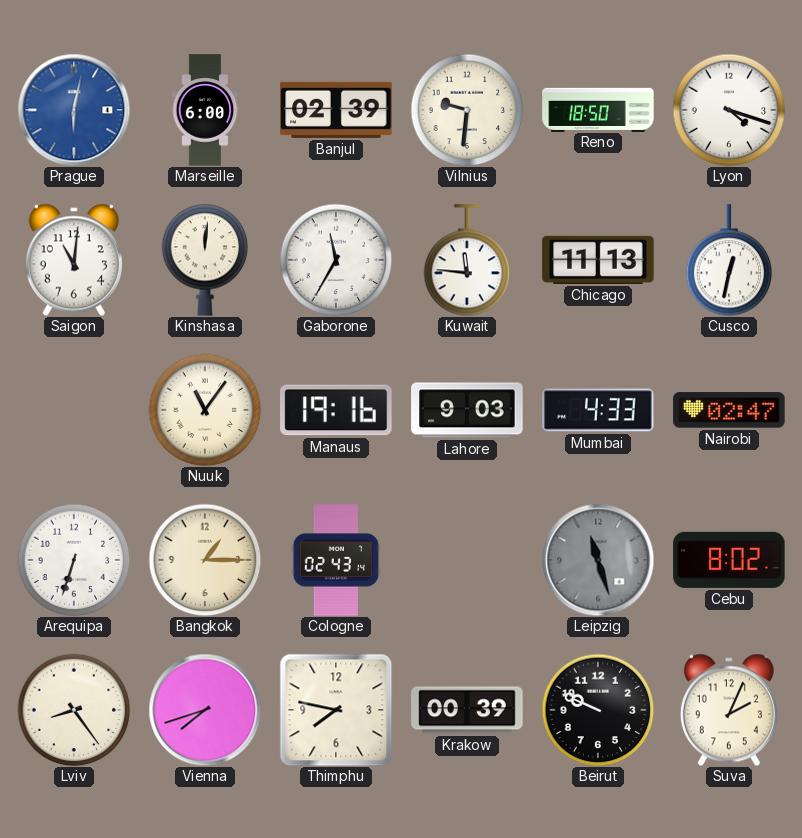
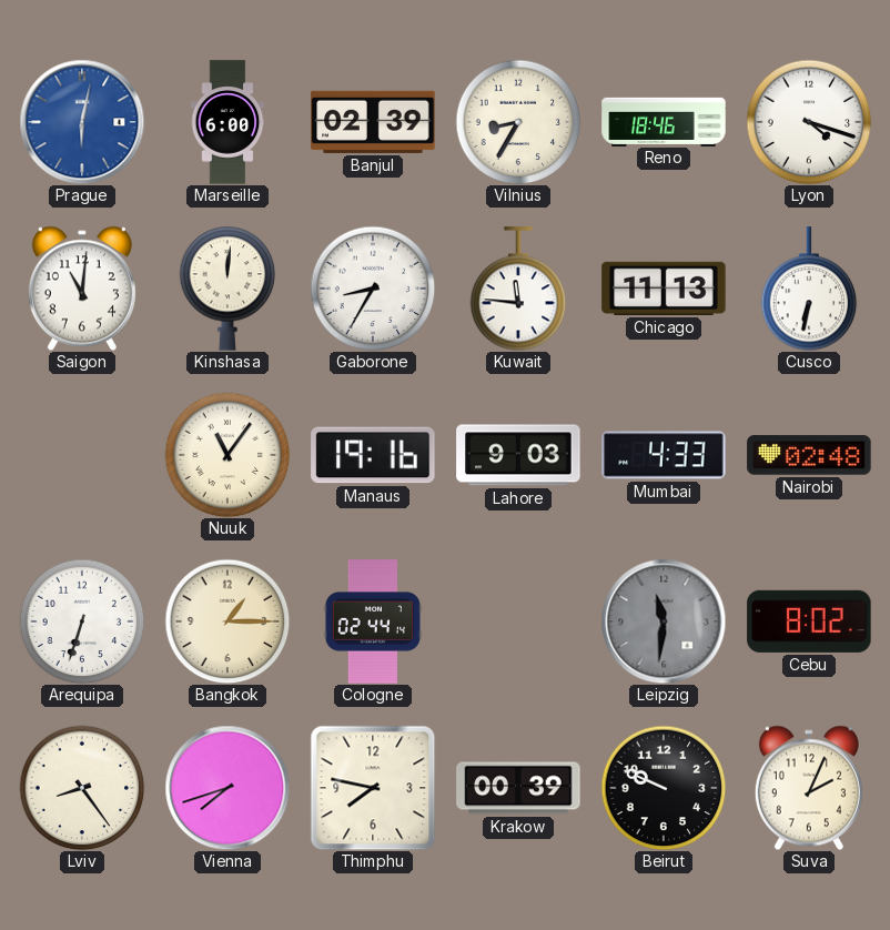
Vilnius: 9:31 -> 8:35
Reno: 18:50 -> 18:46
Gaborone: 11:35 -> 8:35
Cusco: 12:32 -> 6:32
Nairobi: 02:47 -> 02:48
Cologne: 02:43 -> 02:44
Leipzig: 11:27 -> 11:31
